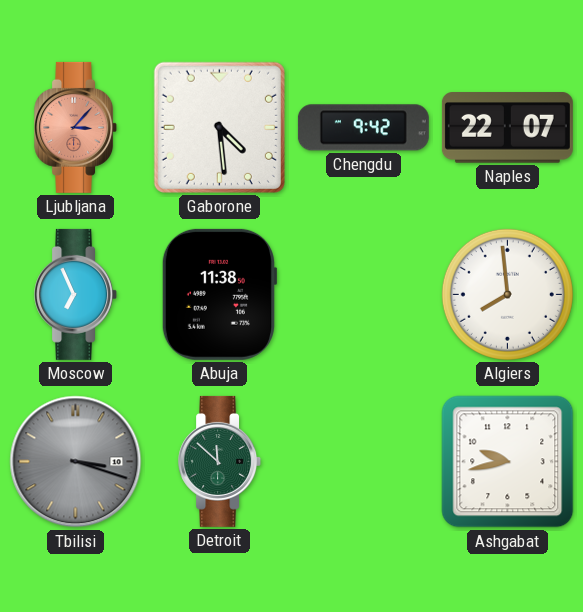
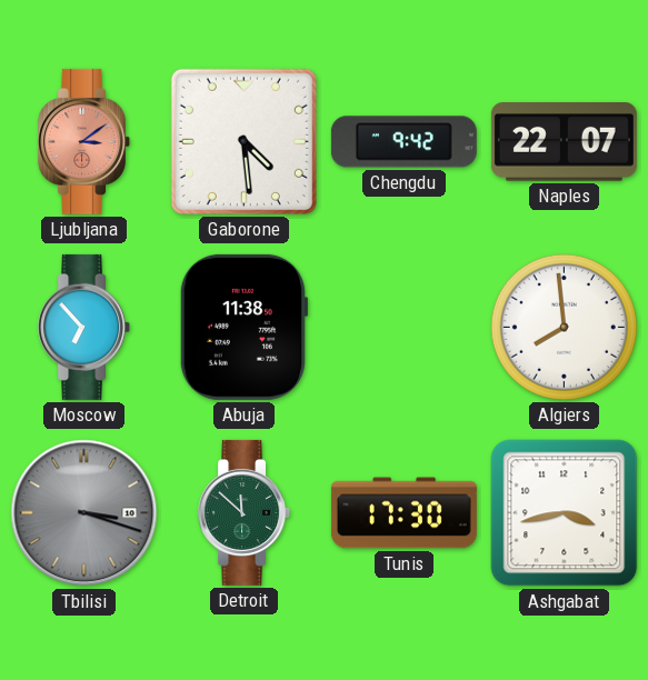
Ljubljana: 3:07 -> 3:09
Moscow: 6:56 -> 6:53
Tunis: none -> 17:30
Ashgabat: 9:43 -> 3:43
